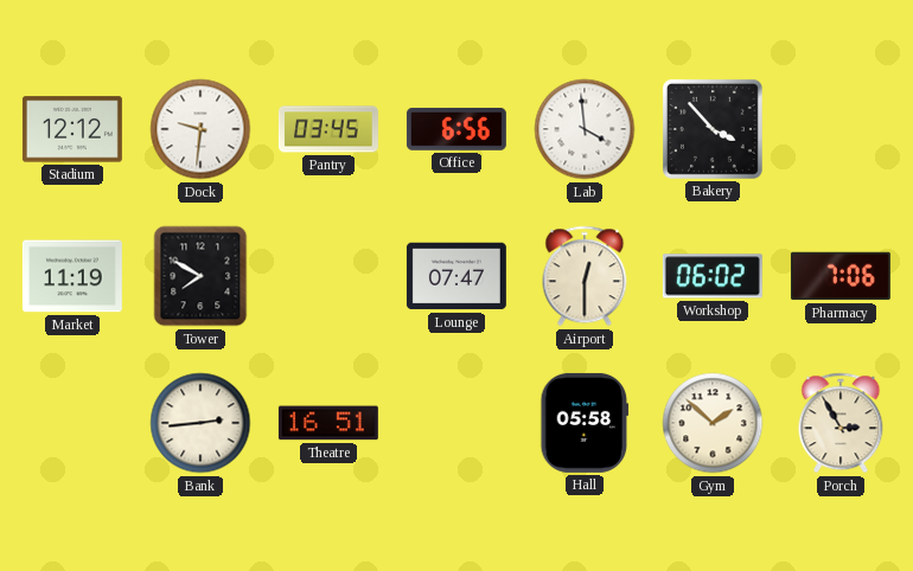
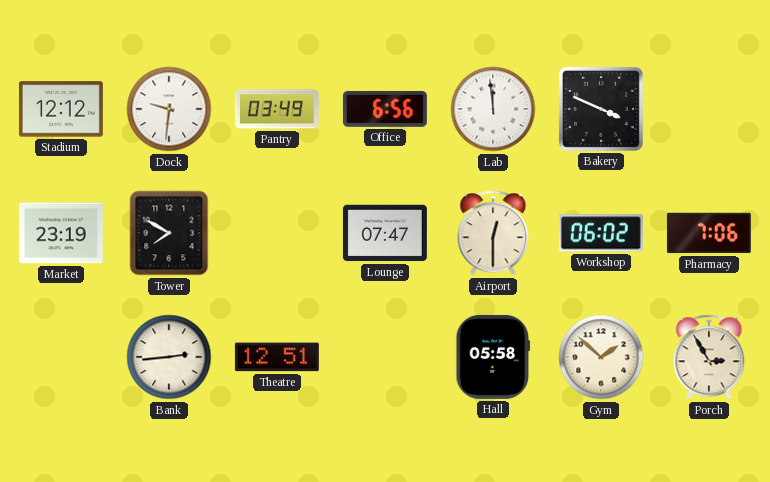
Pantry: 03:45 -> 03:49
Lab: 3:59 -> 11:59
Bakery: 3:53 -> 3:49
Market: 11:19 -> 23:19
Theatre: 16:51 -> 12:51
